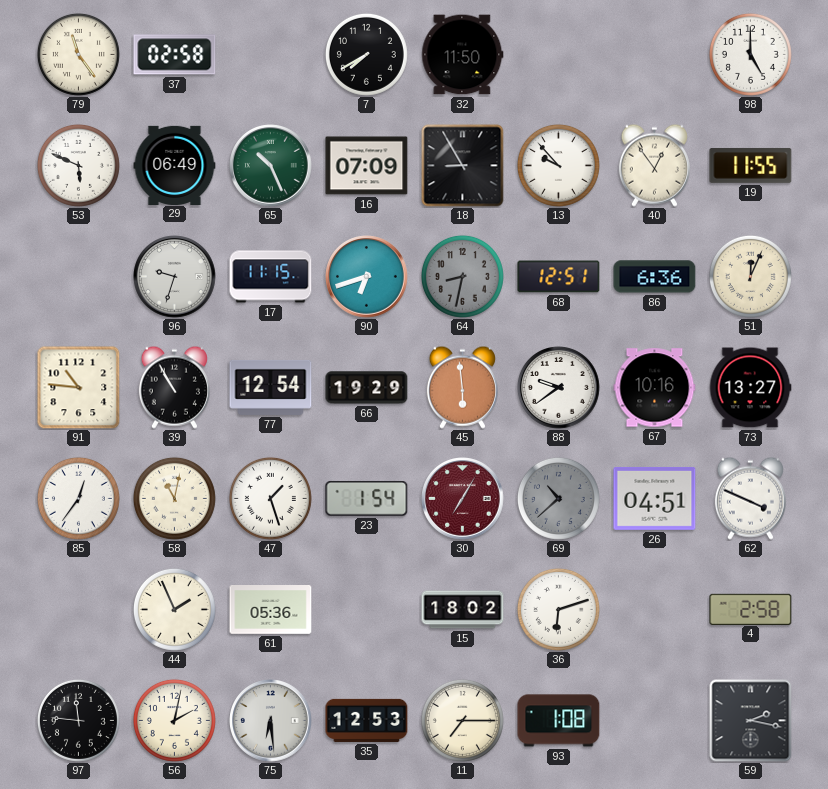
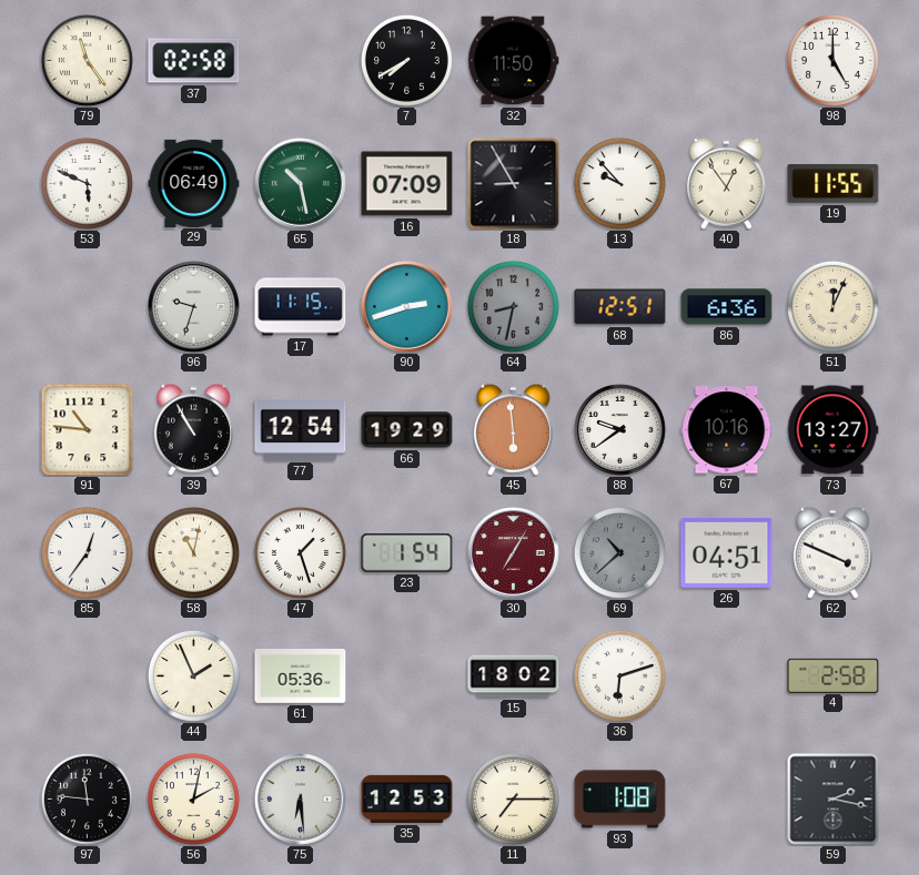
65: 10:26 -> 10:28
90: 6:42 -> 2:42
